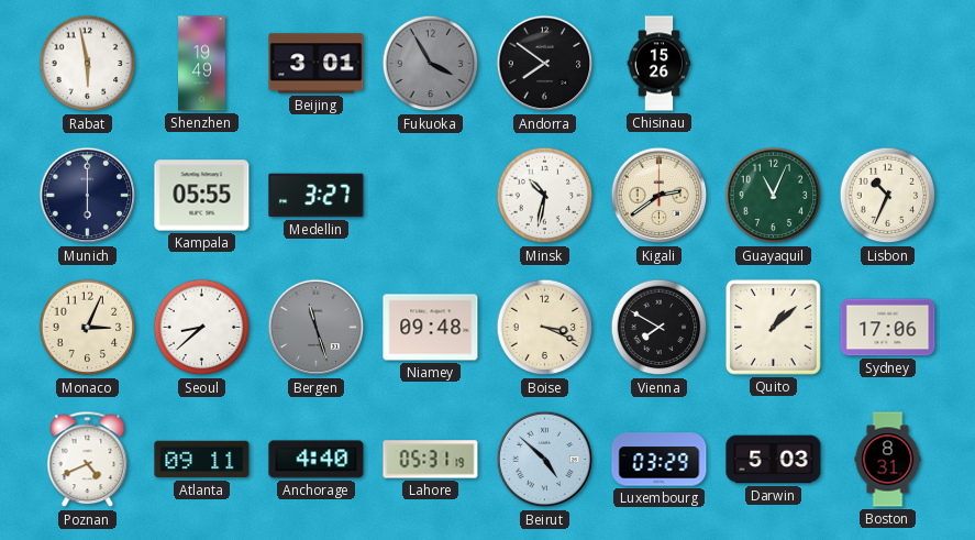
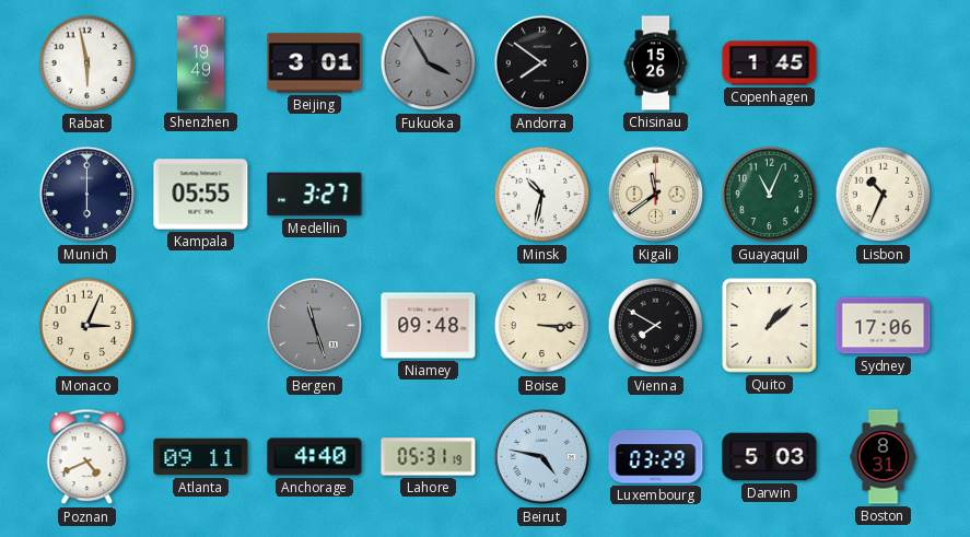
Copenhagen: none -> 1:45
Kigali: 2:39 -> 11:39
Seoul: 8:38 -> none
Boise: 3:19 -> 3:15
Beirut: 4:52 -> 4:47
